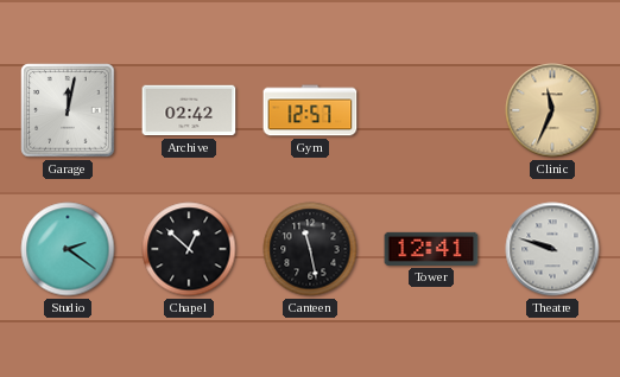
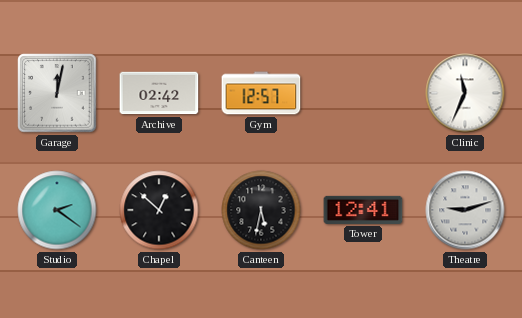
Clinic dial: champagne -> white
Canteen: 11:28 -> 5:32
Theatre: 9:48 -> 9:12
